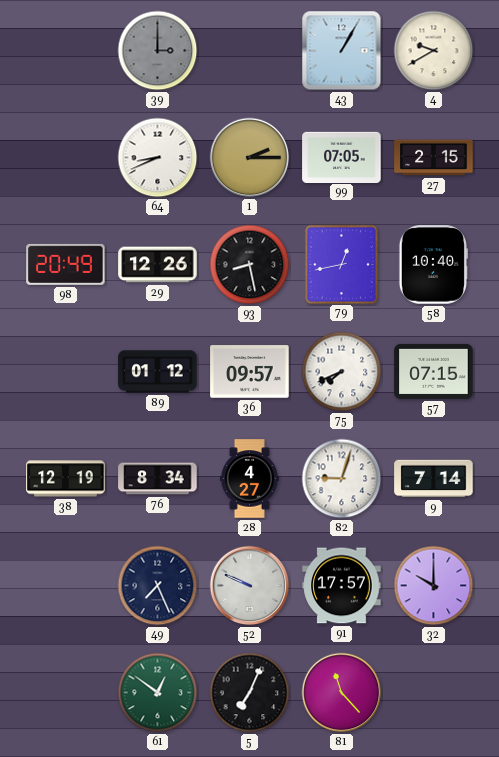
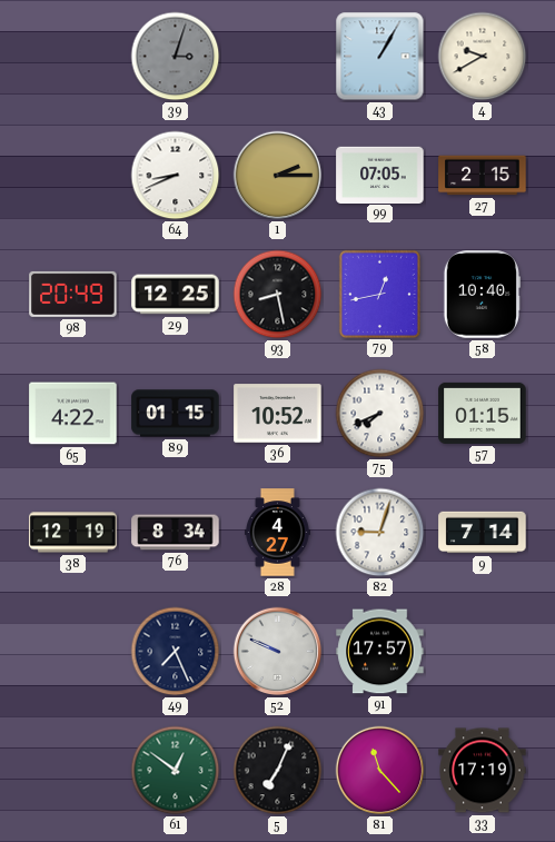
39: 3:00 -> 3:03
29: 12:26 -> 12:25
65: none -> 4:22
89: 01:12 -> 01:15
36: 09:57 -> 10:52
57: 07:15 -> 01:15
32: 10:00 -> none
33: none -> 17:19
